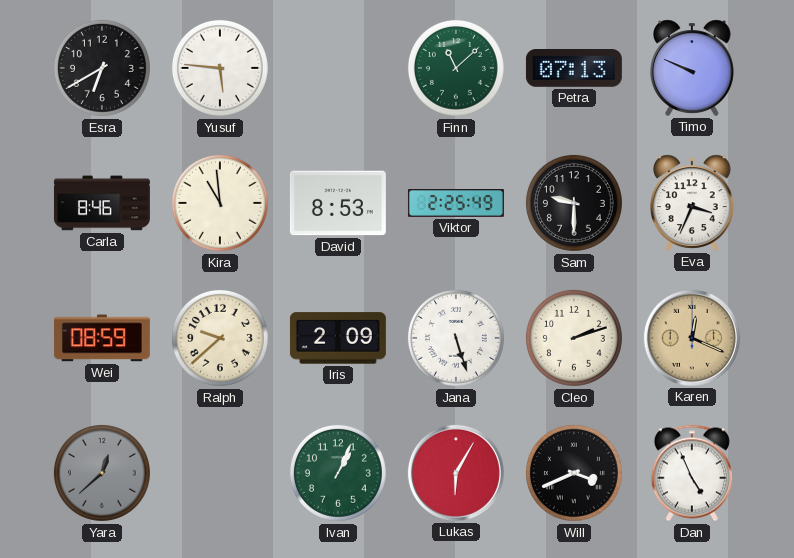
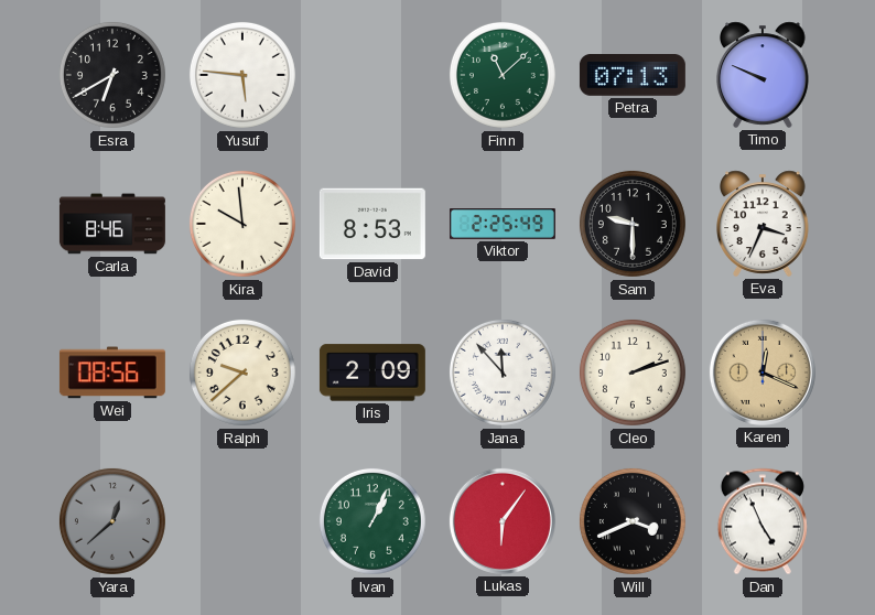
Kira: 10:59 -> 9:59
Wei: 08:59 -> 08:56
Jana: 5:27 -> 11:53
Lukas: 6:05 -> 6:06
